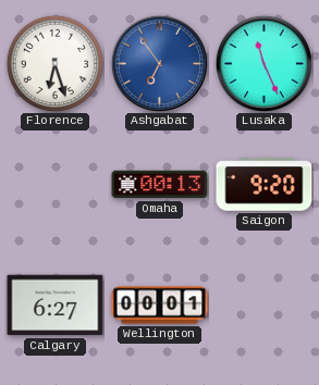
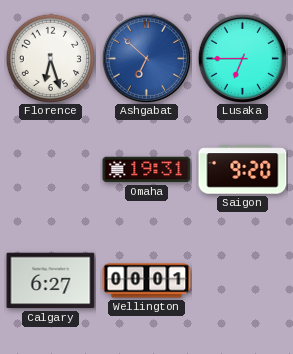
Ashgabat: 6:54 -> 6:52
Lusaka: 11:26 -> 6:45
Omaha: 00:13 -> 19:31
